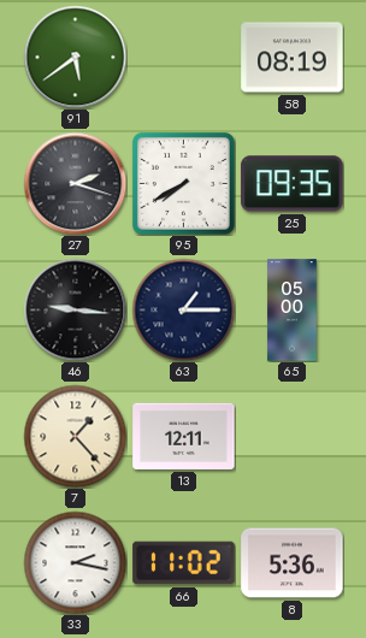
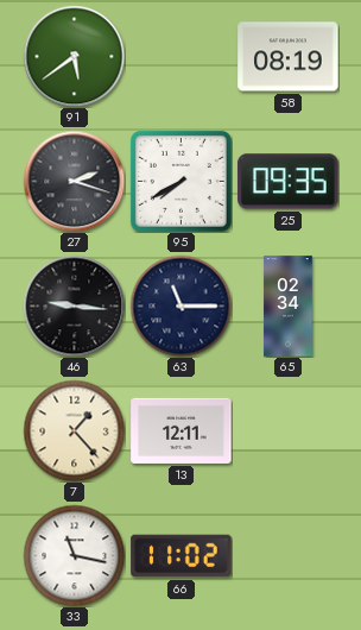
63: 1:15 -> 11:15
65: 05:00 -> 02:34
33: 2:17 -> 11:17
8: 5:36 -> none
